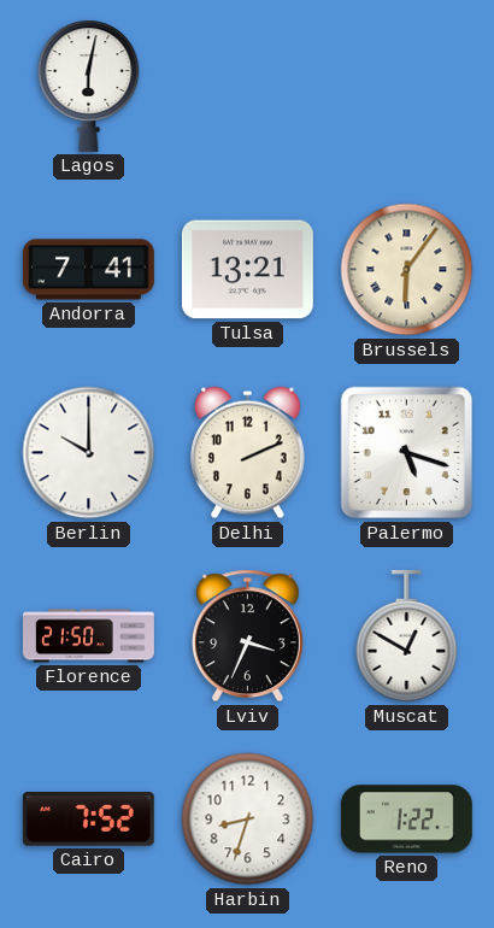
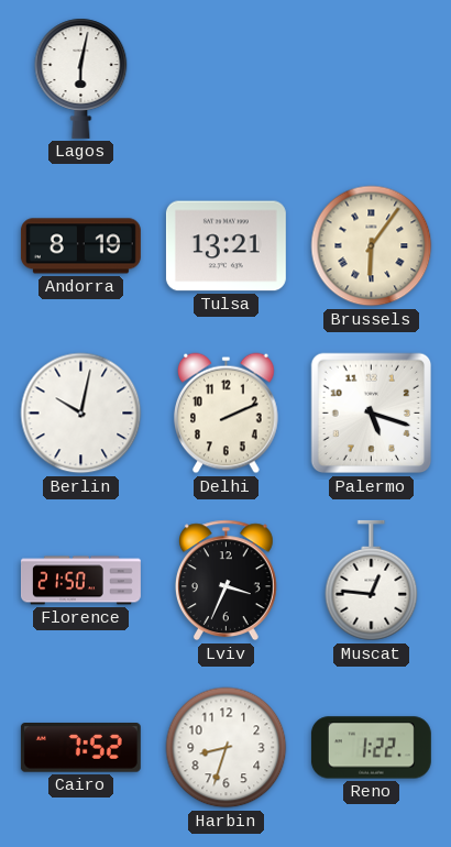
Andorra: 7:41 -> 8:19
Berlin: 10:00 -> 10:02
Muscat: 12:50 -> 12:46
